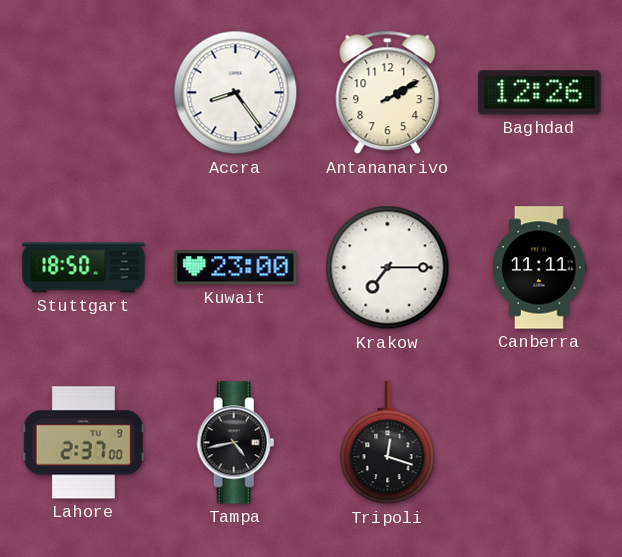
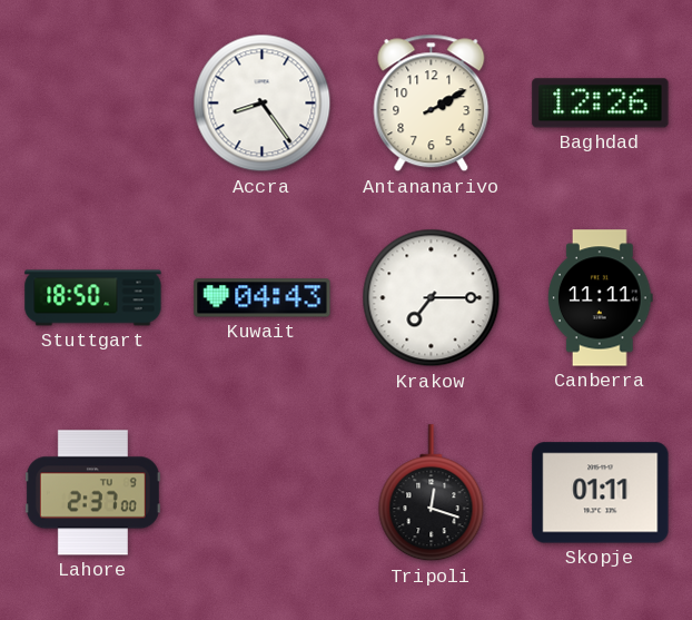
Kuwait: 23:00 -> 04:43
Tampa: 4:43 -> none
Skopje: none -> 01:11
